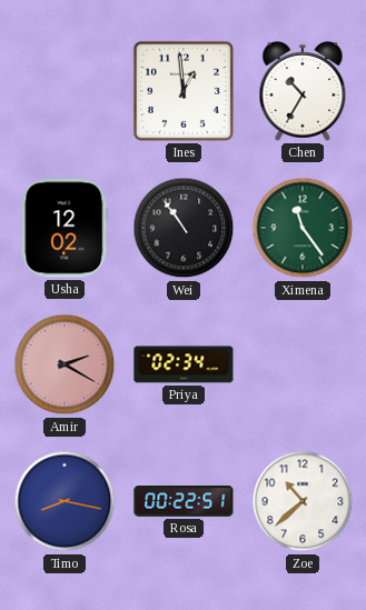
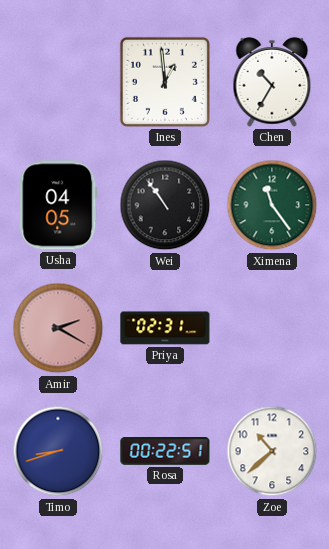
Usha: 12:02 -> 04:05
Priya: 02:34 -> 02:31
Timo: 8:17 -> 8:42
